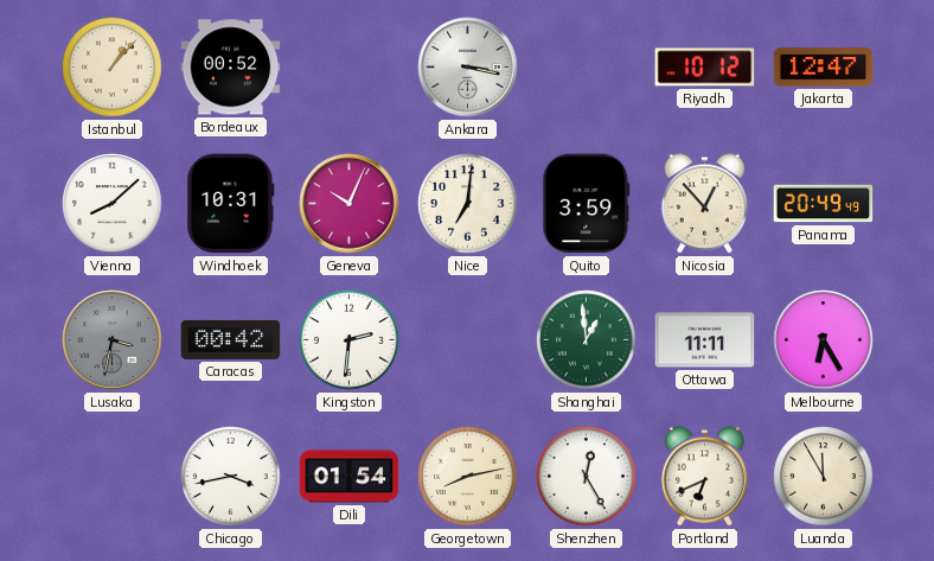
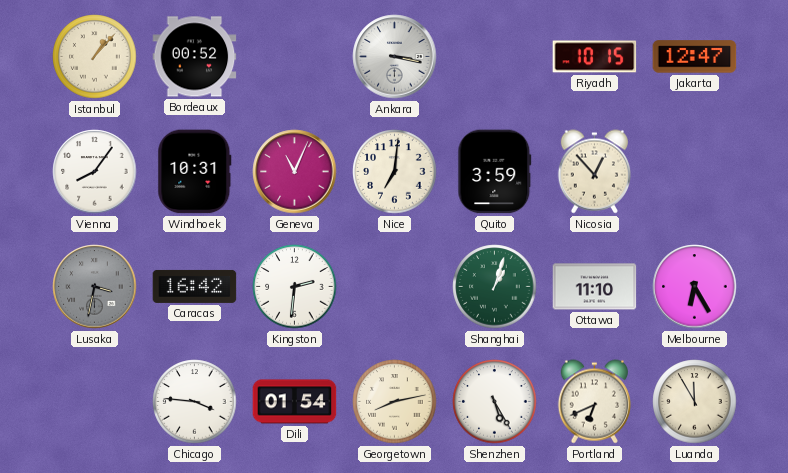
Riyadh: 10:12 -> 10:15
Vienna: 8:08 -> 8:06
Geneva: 10:04 -> 11:04
Panama: 20:49 -> none
Caracas: 00:42 -> 16:42
Shanghai: 12:59 -> 1:03
Ottawa: 11:11 -> 11:10
Chicago: 3:43 -> 3:46
Shenzhen: 12:25 -> 5:25
